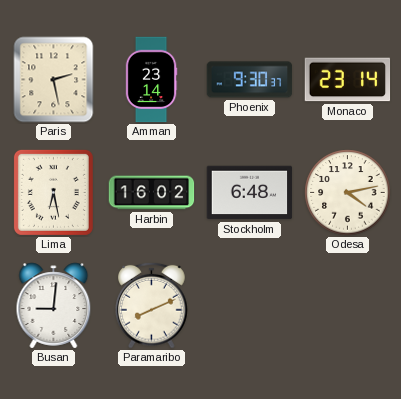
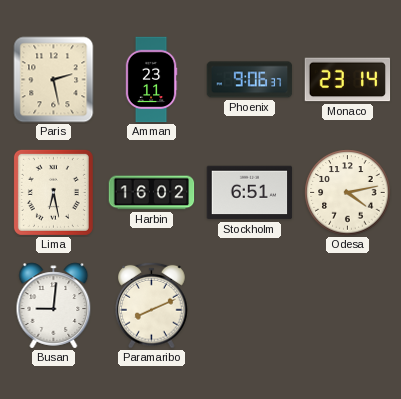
Amman: 23:14 -> 23:11
Phoenix: 9:30 -> 9:06
Stockholm: 6:48 -> 6:51
